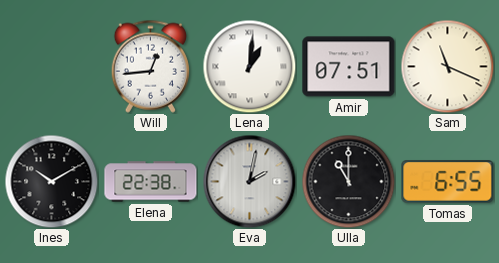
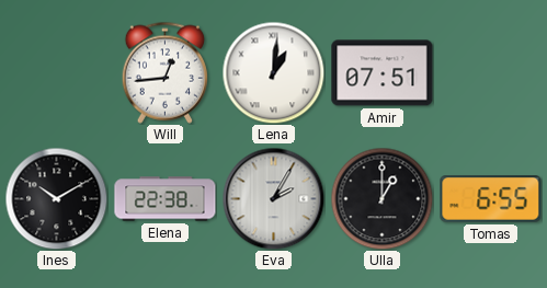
Sam: 11:19 -> none
Eva: 2:02 -> 2:05
Ulla: 11:00 -> 1:00
